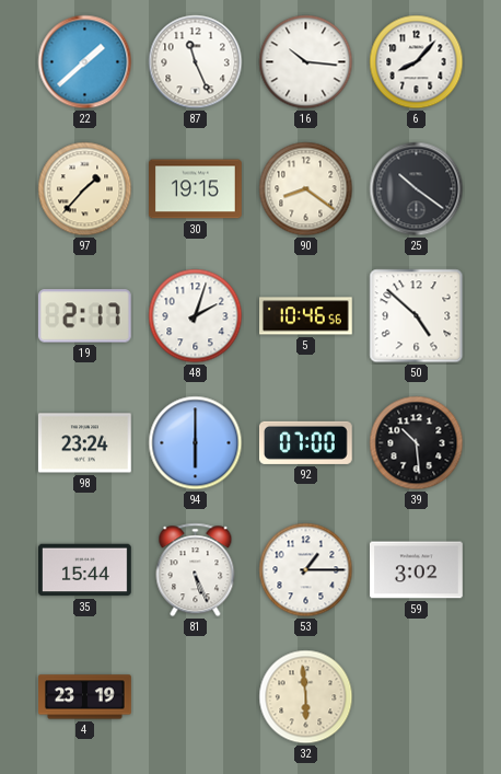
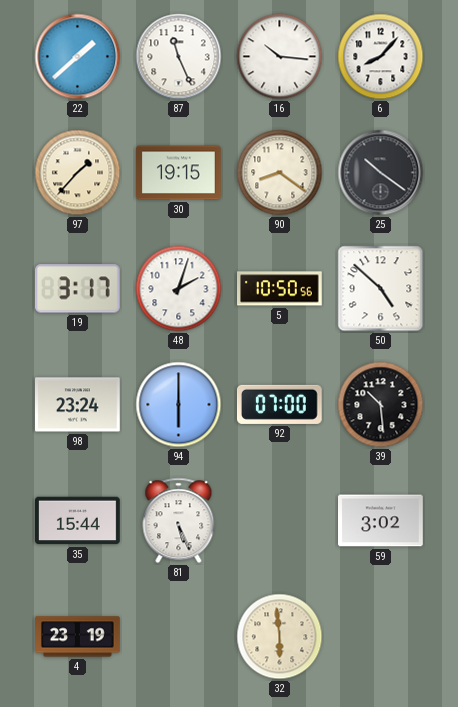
19: 2:17 -> 3:17
5: 10:46 -> 10:50
53: 1:15 -> none
